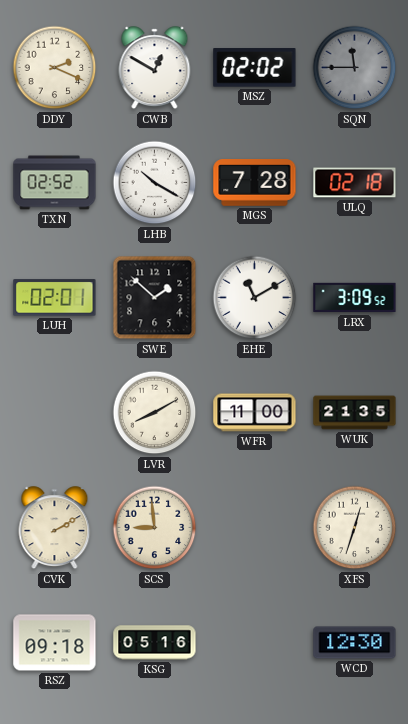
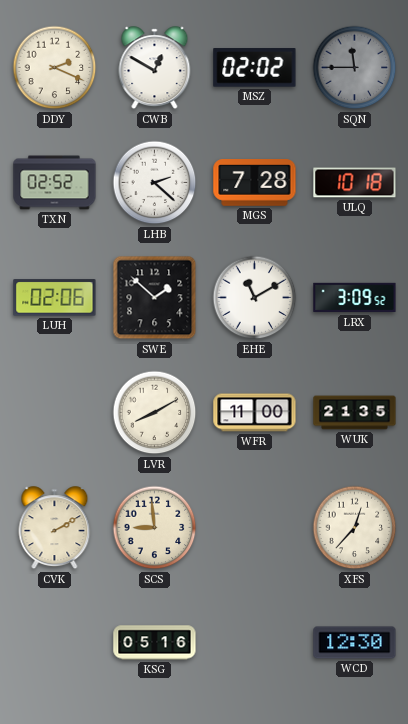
LHB: 10:20 -> 2:22
ULQ: 02:18 -> 10:18
LUH: 02:01 -> 02:06
XFS: 12:33 -> 12:37
RSZ: 09:18 -> none
